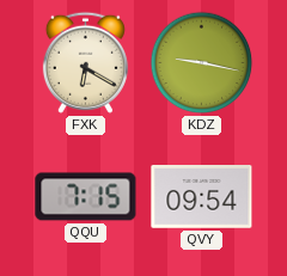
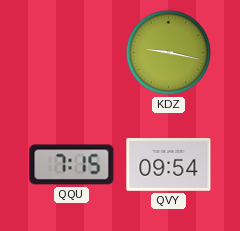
FXK: 6:20 -> none
